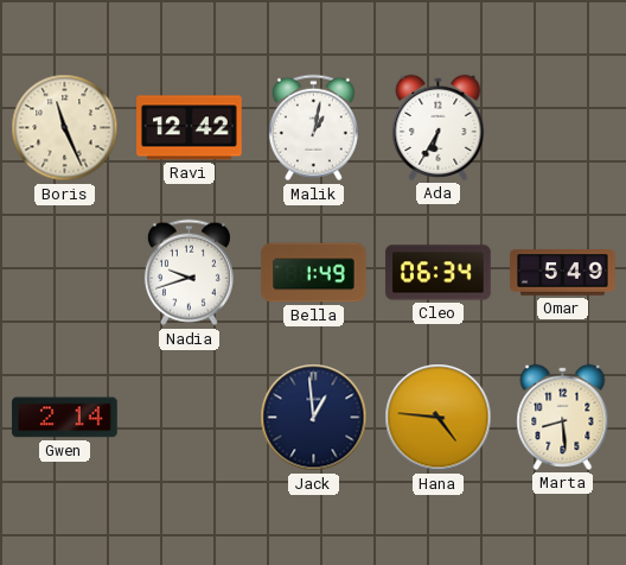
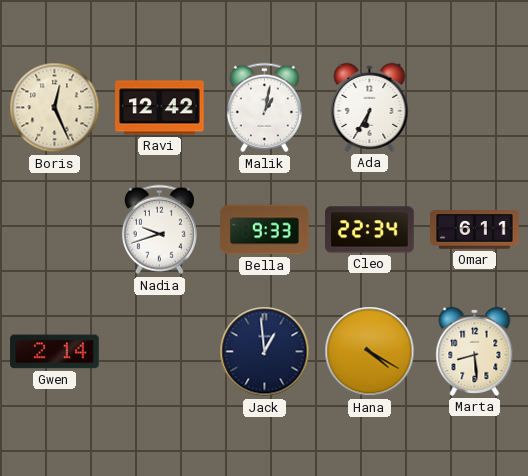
Boris: 11:26 -> 12:26
Bella: 1:49 -> 9:33
Cleo: 06:34 -> 22:34
Omar: 5:49 -> 6:11
Hana: 4:46 -> 4:20
